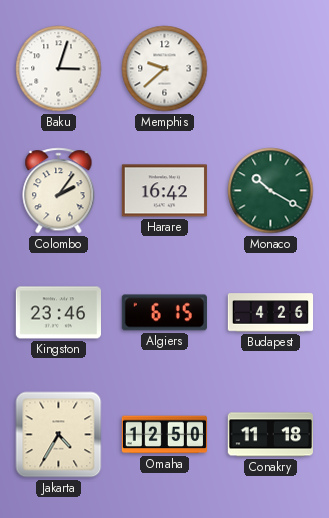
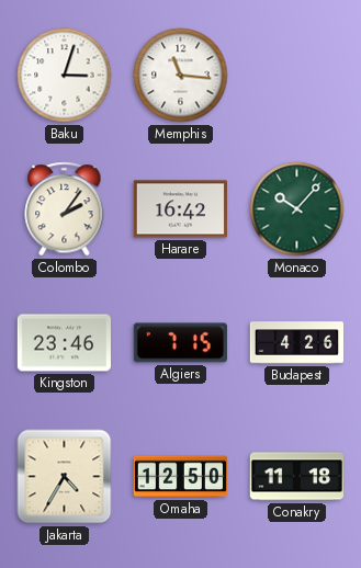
Memphis: 9:38 -> 11:16
Monaco: 10:20 -> 10:07
Algiers: 6:15 -> 7:15
